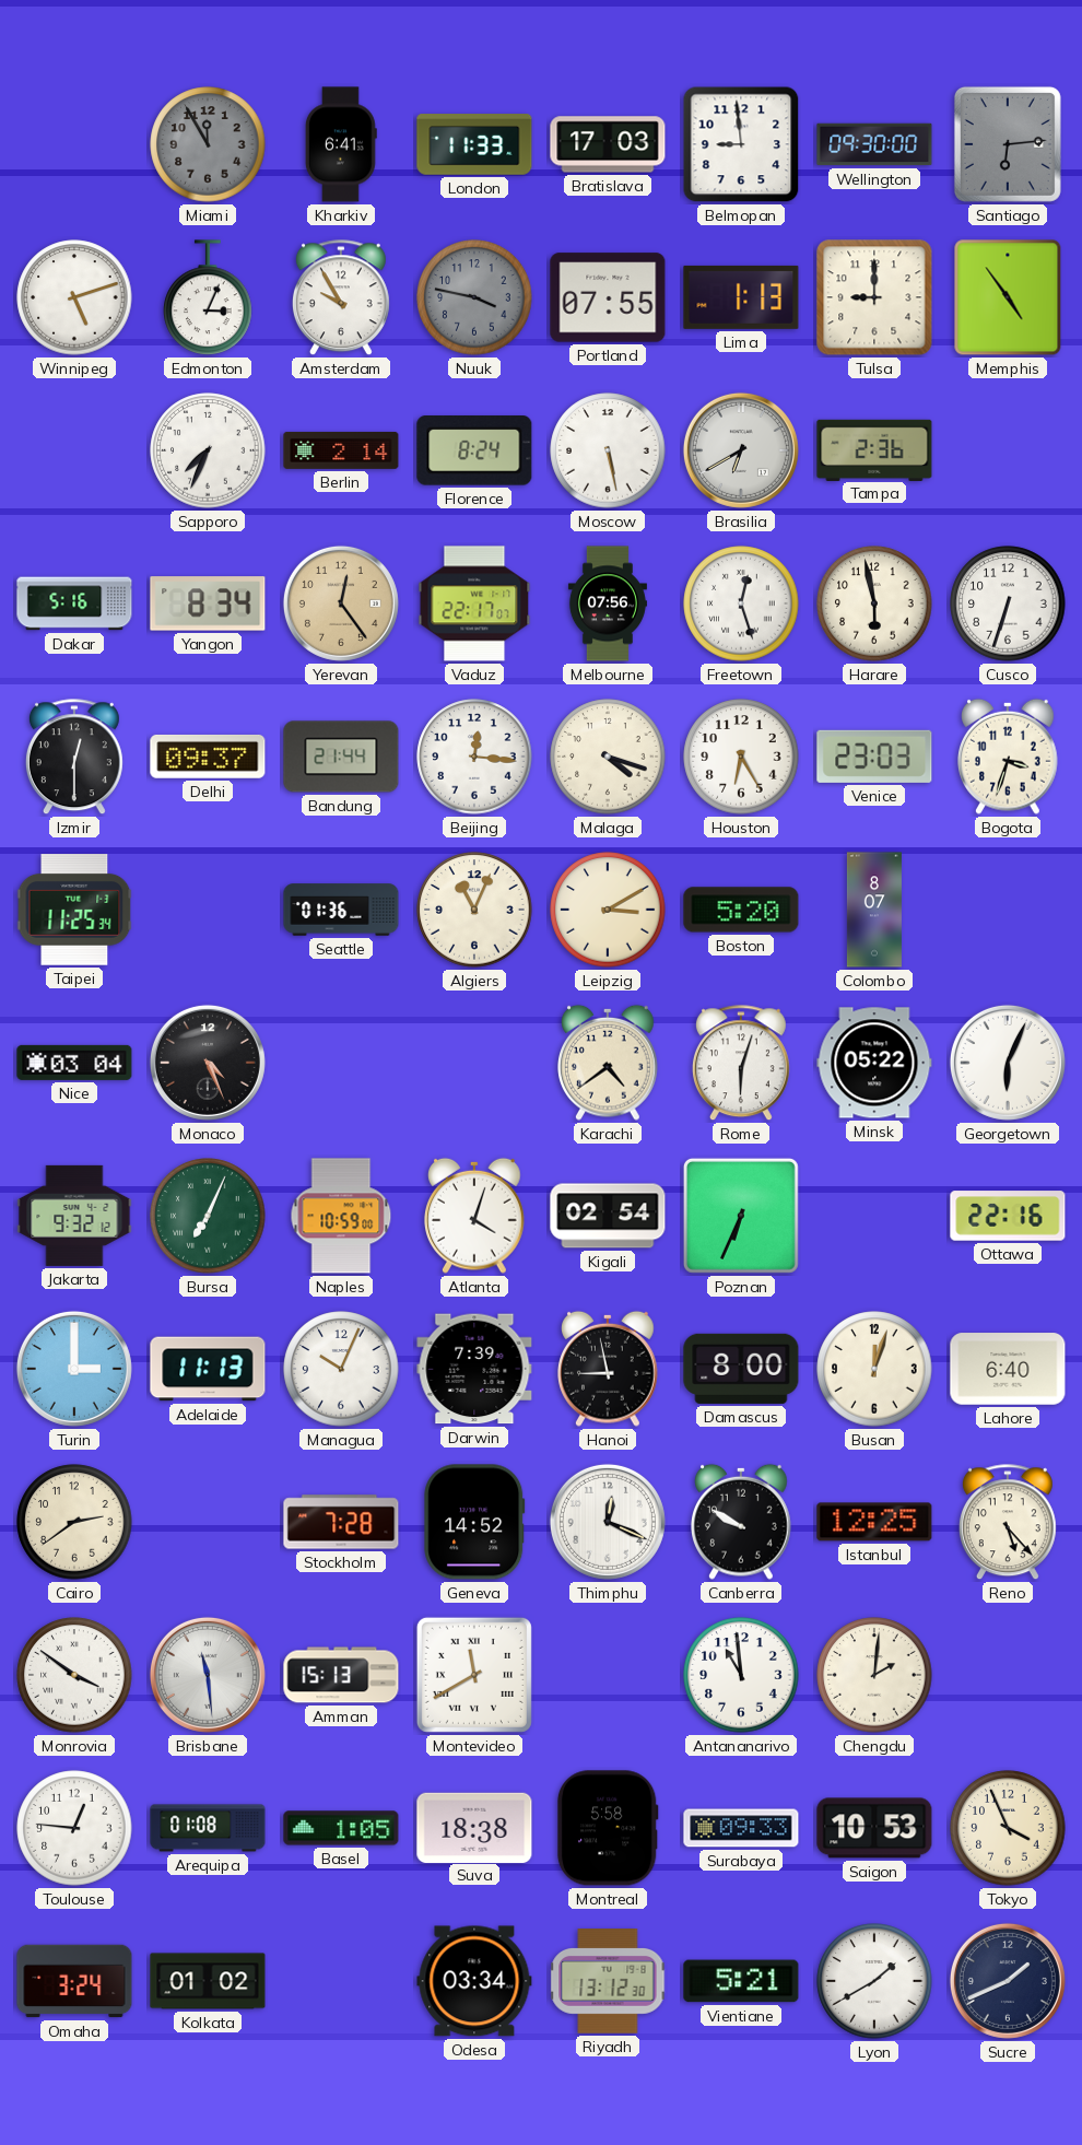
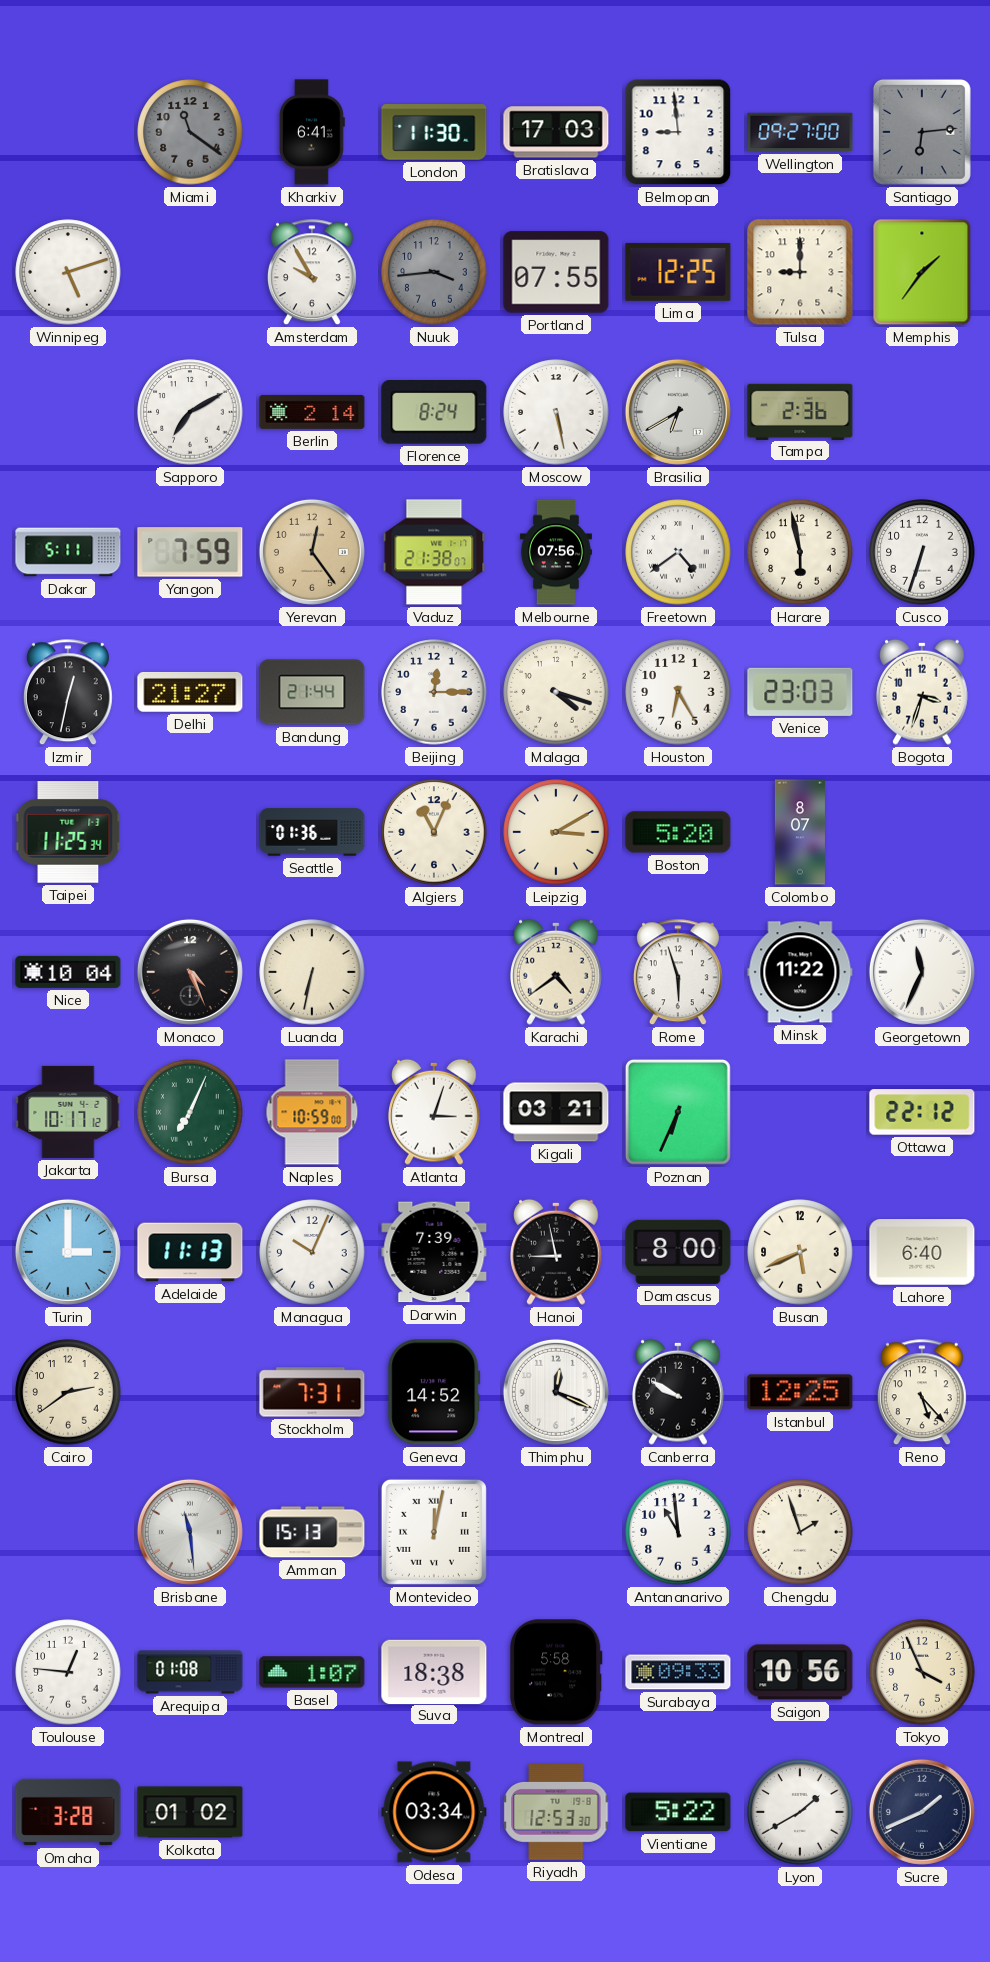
Miami: 11:55 -> 11:21
London: 11:33 -> 11:30
Wellington: 09:30 -> 09:27
Edmonton: 3:04 -> none
Nuuk: 3:47 -> 3:44
Lima: 1:13 -> 12:25
Memphis: 4:54 -> 1:36
Sapporo: 7:34 -> 7:10
Dakar: 5:16 -> 5:11
Yangon: 8:34 -> 7:59
Vaduz: 22:17 -> 21:38
Freetown: 12:27 -> 4:39
Izmir: 12:30 -> 12:32
Delhi: 09:37 -> 21:27
Beijing: 12:16 -> 12:15
Nice: 03:04 -> 10:04
Luanda: none -> 6:32
Rome: 6:03 -> 5:57
Minsk: 05:22 -> 11:22
Georgetown: 6:04 -> 11:34
Jakarta: 9:32 -> 10:17
Atlanta: 4:03 -> 3:03
Kigali: 02:54 -> 03:21
Ottawa: 22:16 -> 22:12
Busan: 12:03 -> 5:41
Stockholm: 7:28 -> 7:31
Monrovia: 3:51 -> none
Montevideo: 11:40 -> 12:02
Chengdu: 2:01 -> 1:57
Basel: 1:05 -> 1:07
Saigon: 10:53 -> 10:56
Omaha: 3:24 -> 3:28
Riyadh: 13:12 -> 12:53
Vientiane: 5:21 -> 5:22
